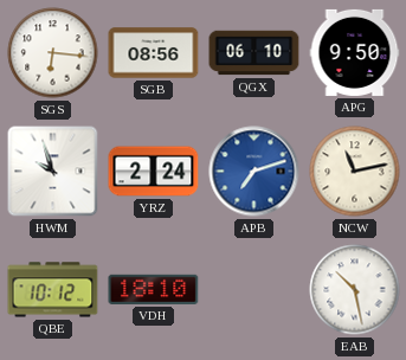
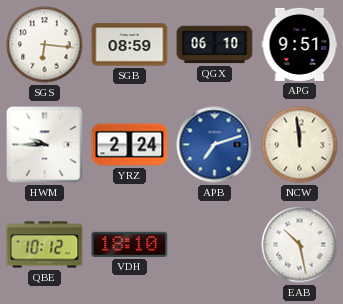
SGB: 08:56 -> 08:59
APG: 9:50 -> 9:51
HWM: 9:57 -> 9:45
NCW: 11:13 -> 11:59
